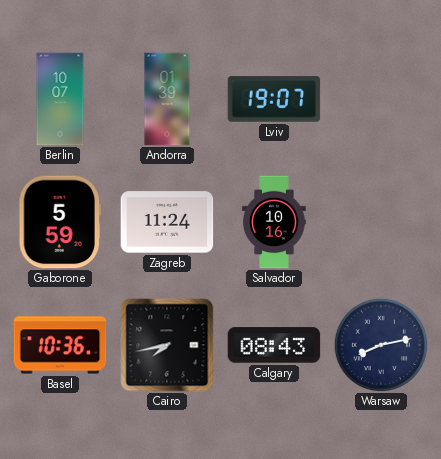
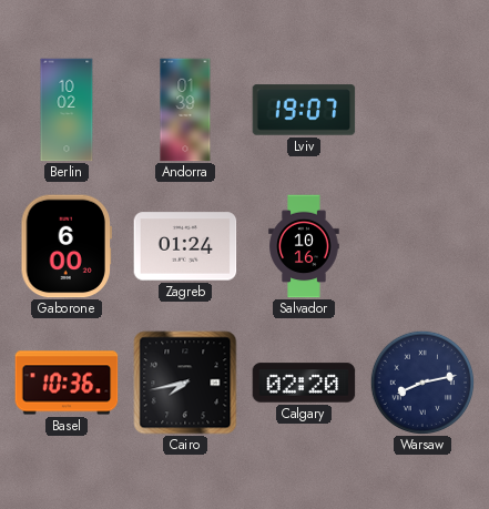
Berlin: 10:07 -> 10:02
Gaborone: 5:59 -> 6:00
Zagreb: 11:24 -> 01:24
Calgary: 08:43 -> 02:20
